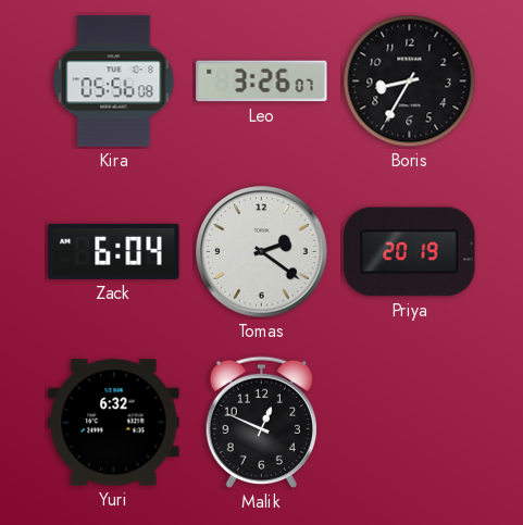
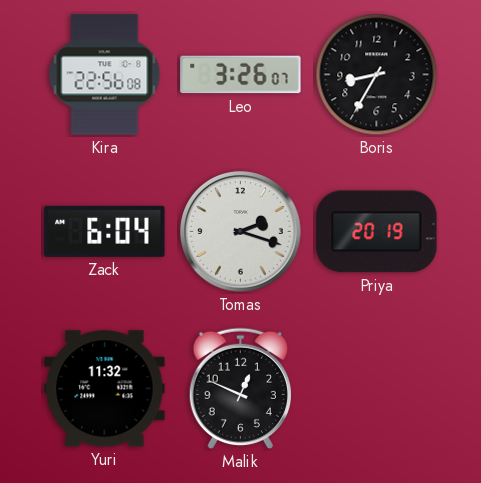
Kira: 05:56 -> 22:56
Tomas: 2:21 -> 2:18
Yuri: 6:32 -> 11:32
